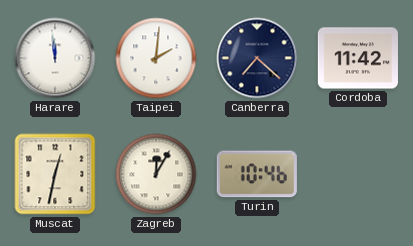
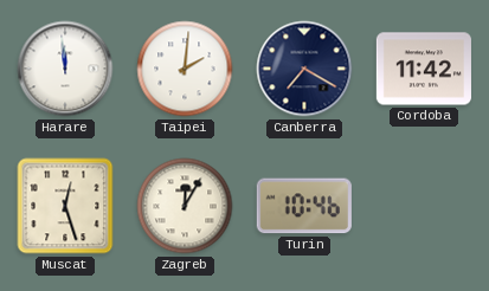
Canberra: 7:22 -> 7:20
Muscat: 12:32 -> 12:27
